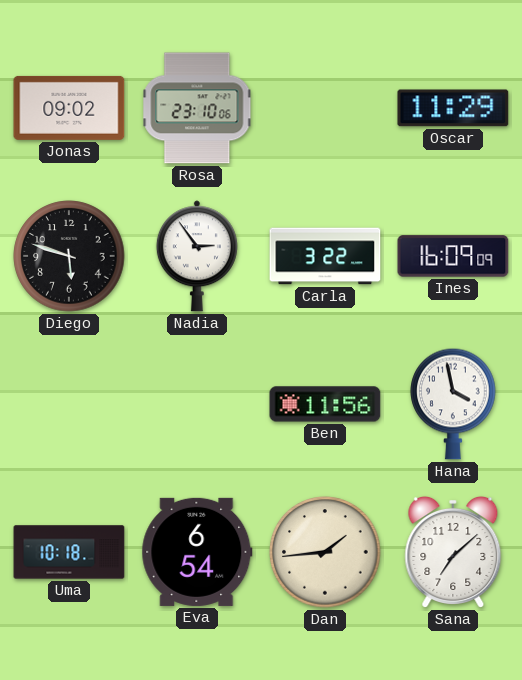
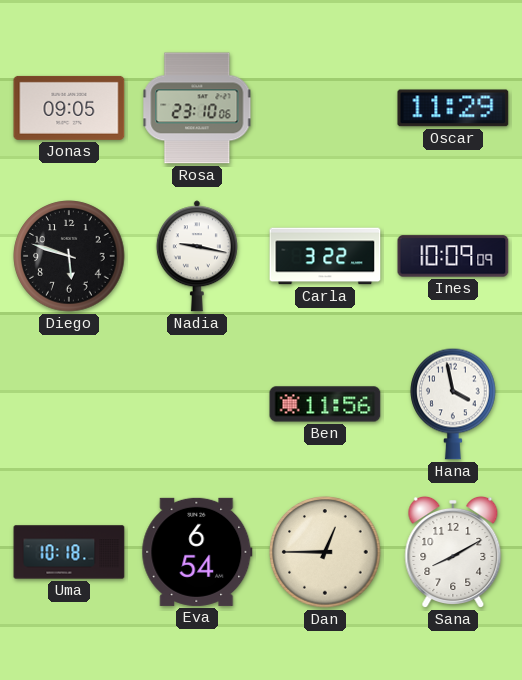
Jonas: 09:02 -> 09:05
Nadia: 2:54 -> 9:17
Ines: 16:09 -> 10:09
Dan: 1:44 -> 12:45
Sana: 7:08 -> 8:10
